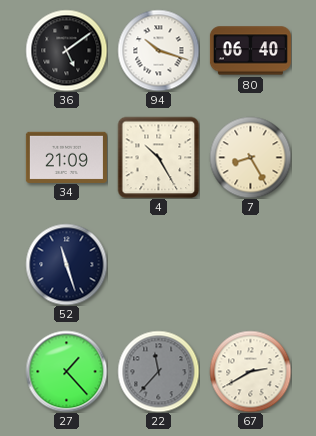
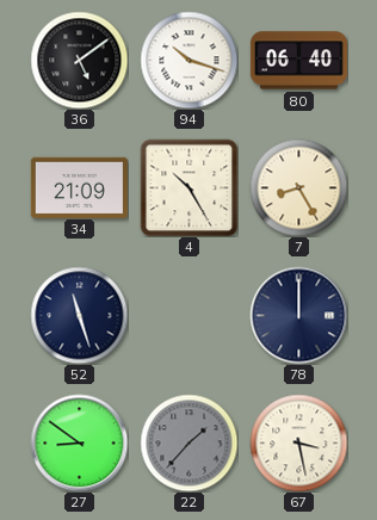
78: none -> 12:00
27: 1:23 -> 8:51
22: 11:37 -> 1:37
67: 2:40 -> 3:28
